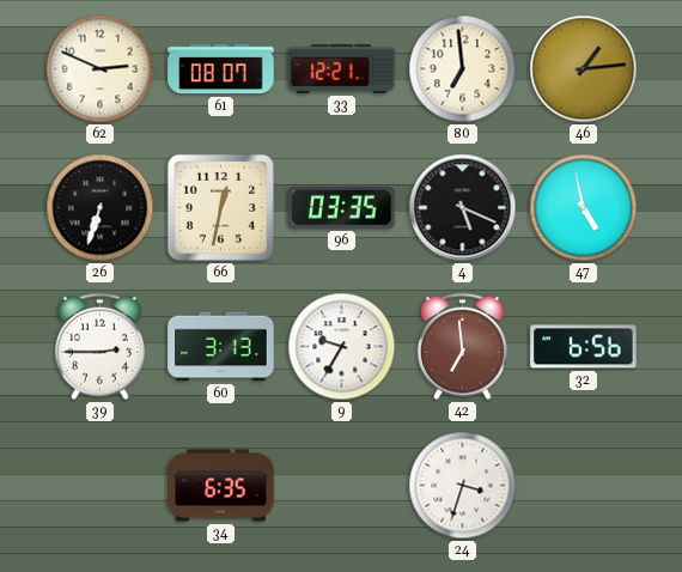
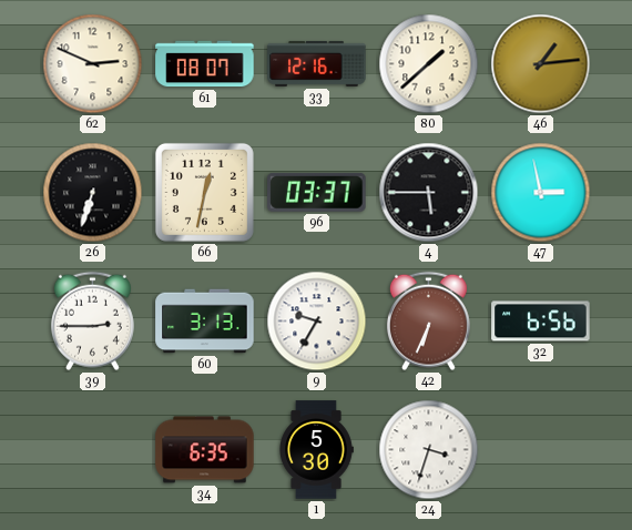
33: 12:21 -> 12:16
80: 6:59 -> 1:38
96: 03:35 -> 03:37
4: 5:19 -> 5:45
47: 4:58 -> 2:58
42: 6:59 -> 6:34
1: none -> 5:30
